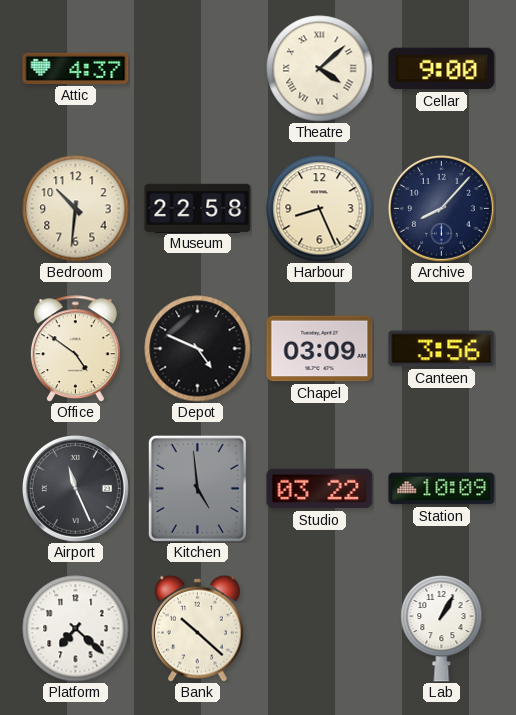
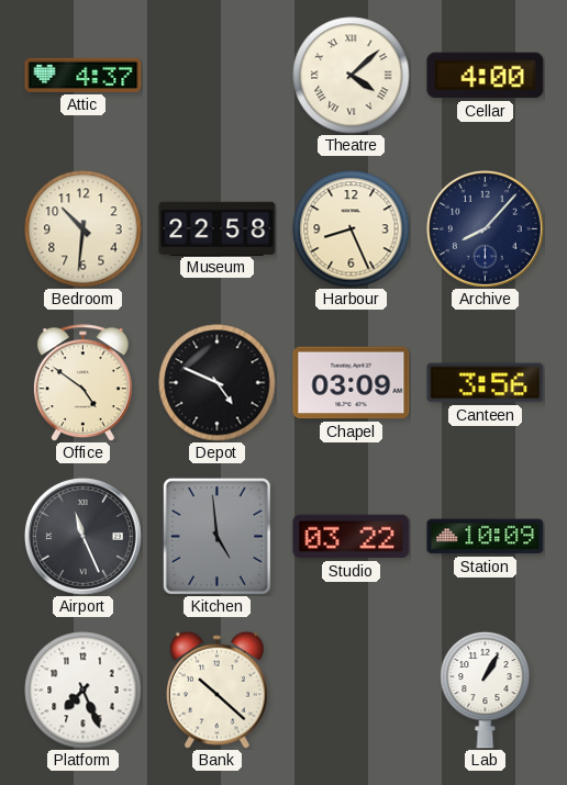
Cellar: 9:00 -> 4:00
Platform: 7:22 -> 7:26
